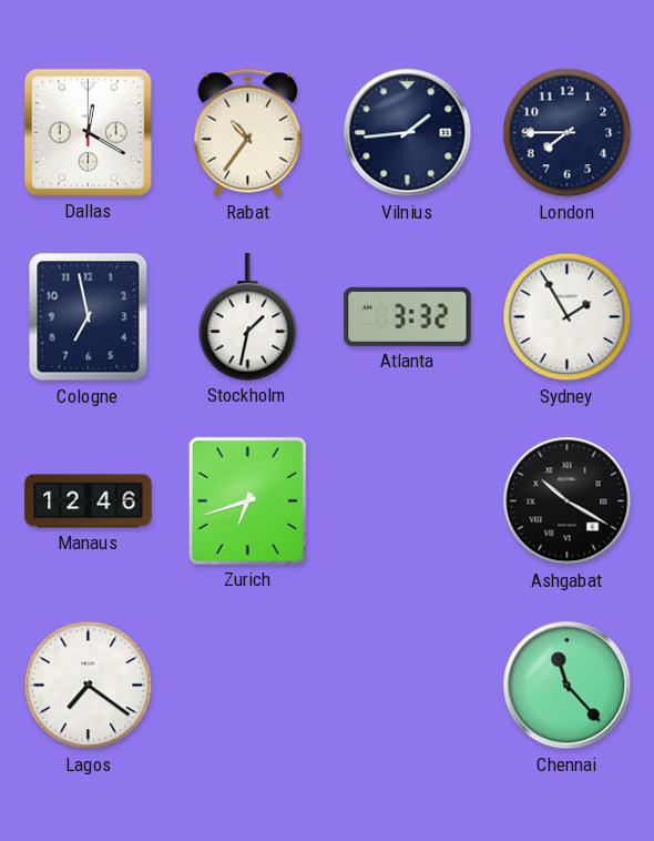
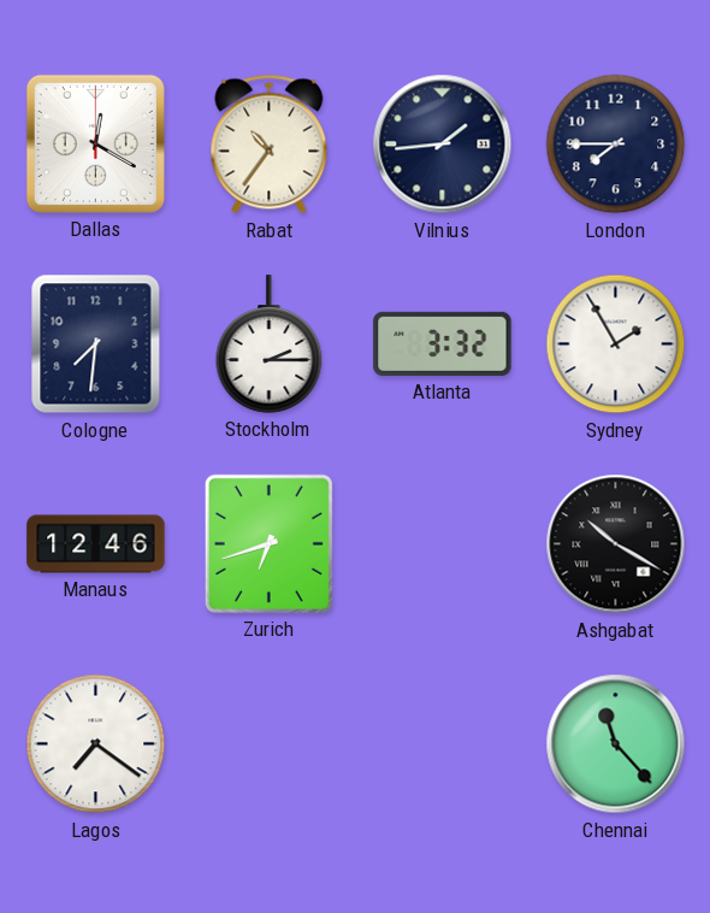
Cologne: 6:58 -> 7:31
Stockholm: 1:32 -> 2:15
